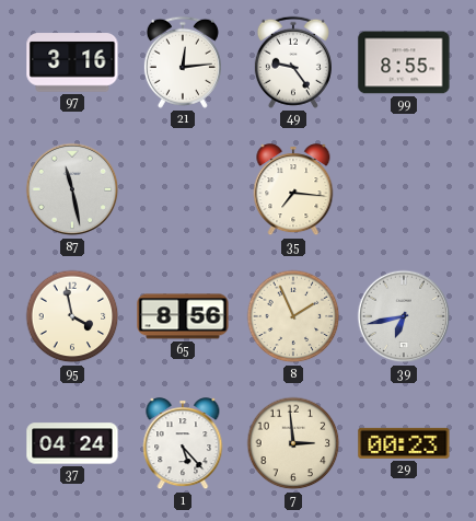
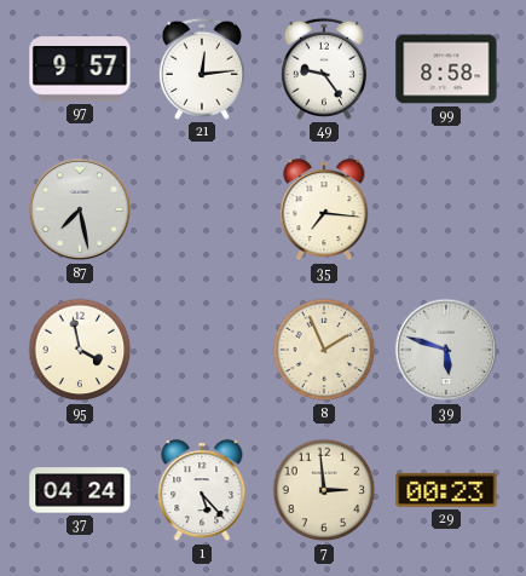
97: 3:16 -> 9:57
99: 8:55 -> 8:58
87: 11:28 -> 7:28
65: 8:56 -> none
39: 6:43 -> 5:48
